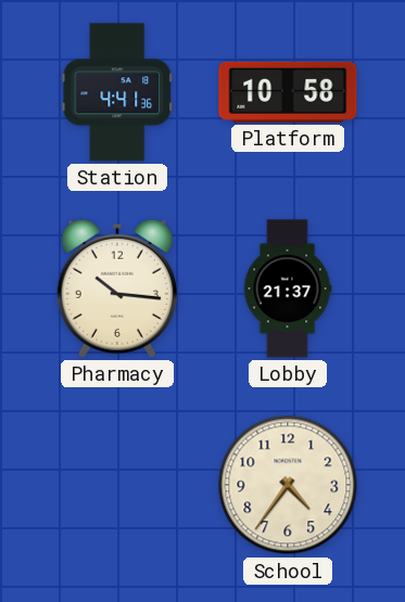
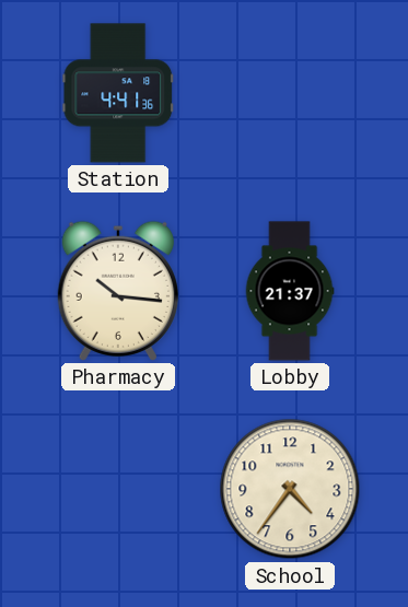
Platform: 10:58 -> none
